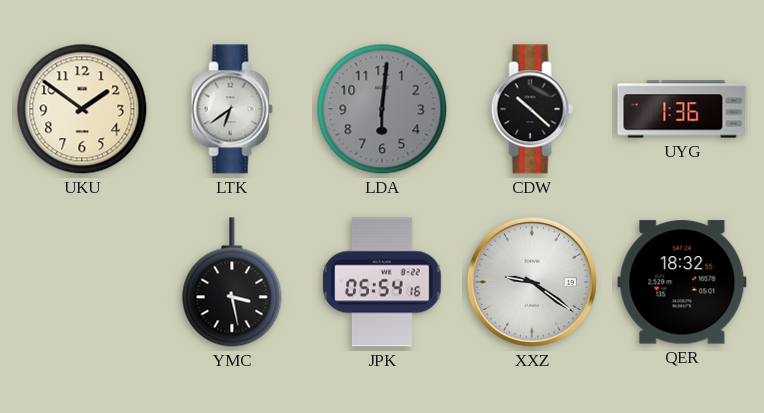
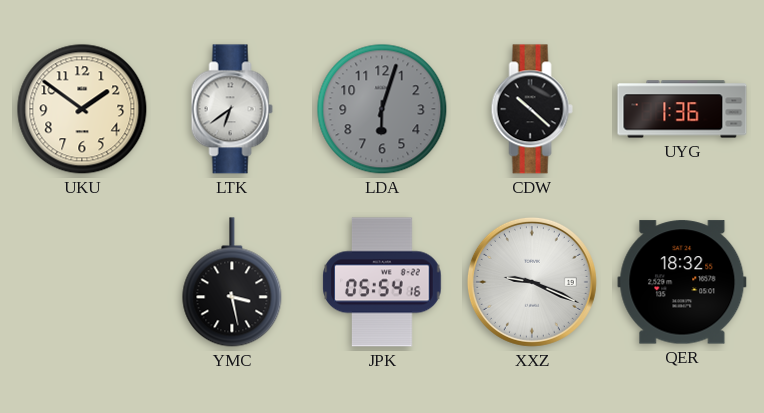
LDA: 6:01 -> 6:03
XXZ: 9:21 -> 9:19
